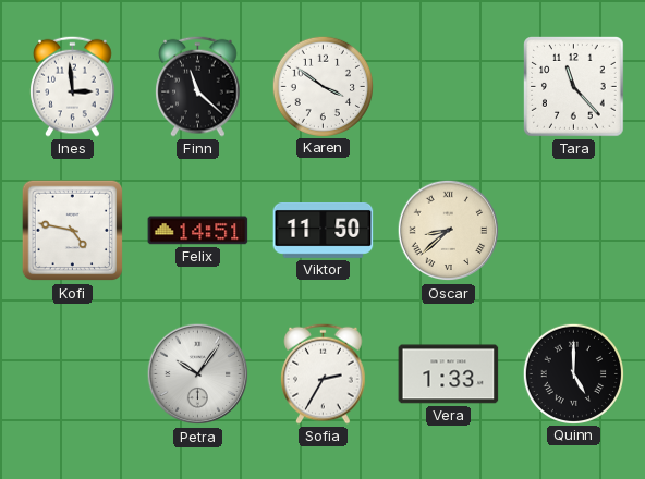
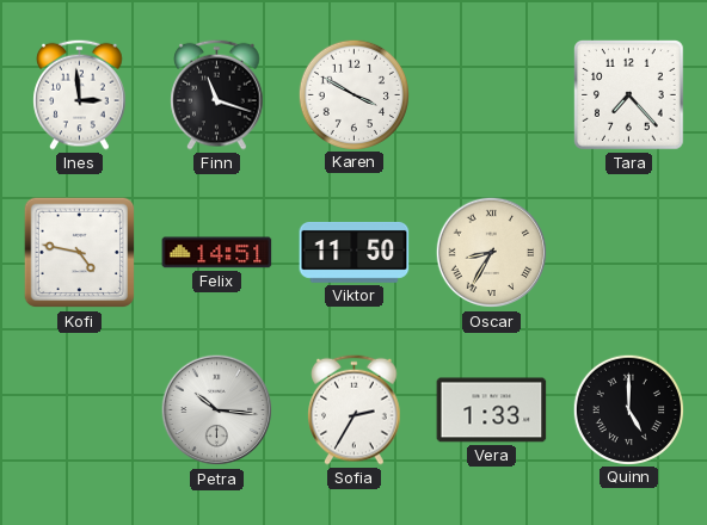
Finn: 11:22 -> 11:18
Karen: 3:51 -> 3:50
Tara: 11:23 -> 7:23
Oscar: 8:38 -> 8:35
Petra: 10:06 -> 10:16
